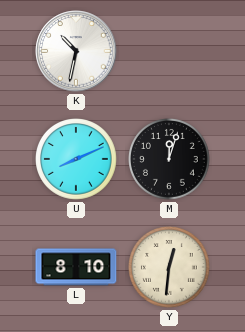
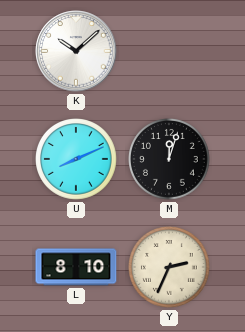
K: 10:32 -> 10:08
Y: 12:31 -> 2:34
